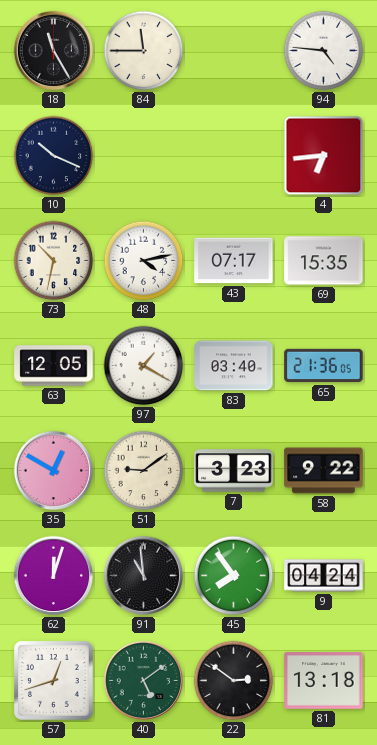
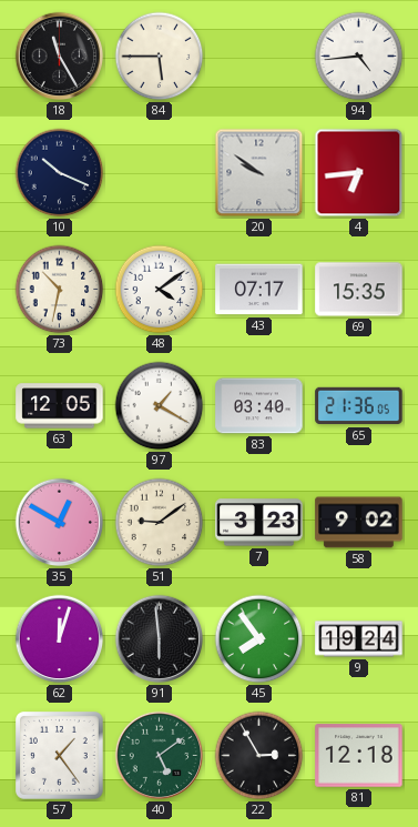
84: 11:45 -> 5:45
94: 4:46 -> 4:44
20: none -> 9:51
48: 4:13 -> 4:09
58: 9:22 -> 9:02
91: 10:59 -> 5:59
9: 04:24 -> 19:24
57: 12:42 -> 1:24
22: 2:51 -> 2:55
81: 13:18 -> 12:18
